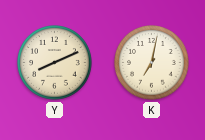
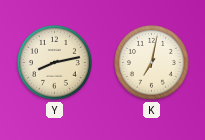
Y: 8:11 -> 8:13
